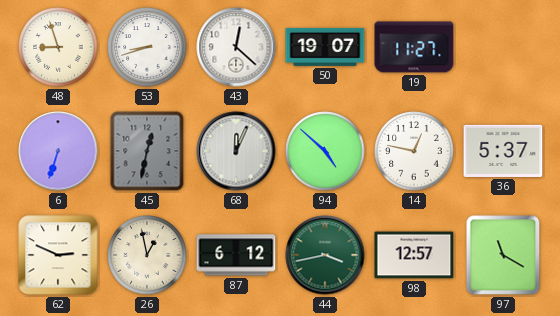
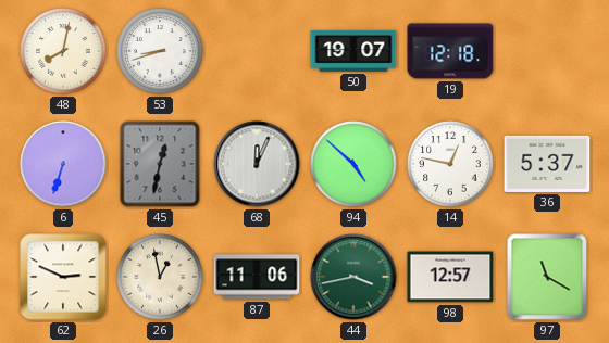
48: 8:57 -> 8:02
43: 12:22 -> none
19: 11:27 -> 12:18
87: 6:12 -> 11:06
